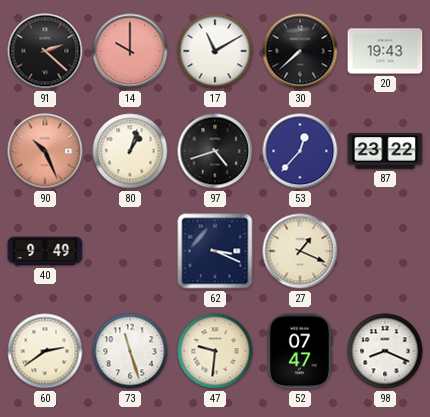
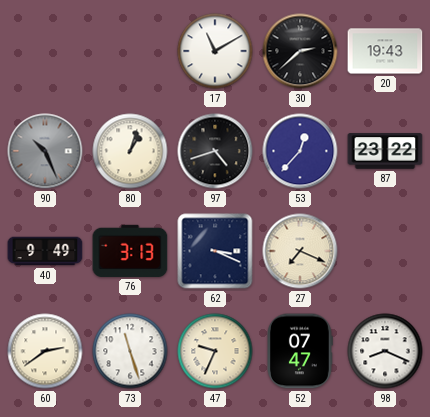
91: 2:22 -> none
14: 10:00 -> none
30: 7:38 -> 2:38
90 dial: salmon -> grey
76: none -> 3:13
27: 1:19 -> 7:19
47: 9:31 -> 9:34
